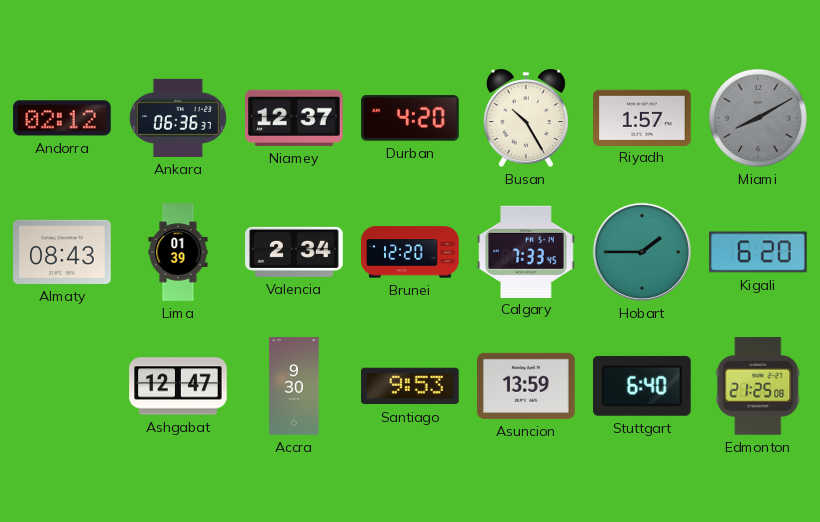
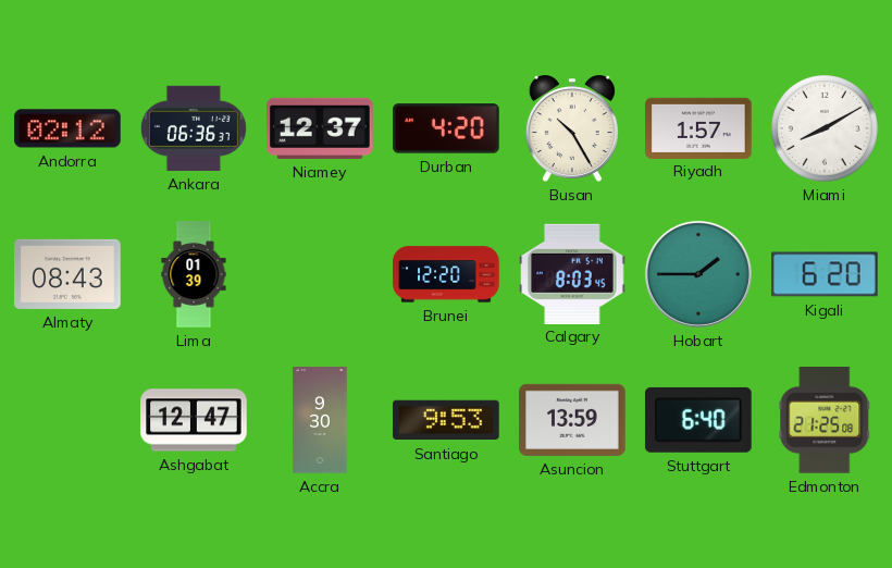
Miami dial: grey -> white
Valencia: 2:34 -> none
Calgary: 7:33 -> 8:03
